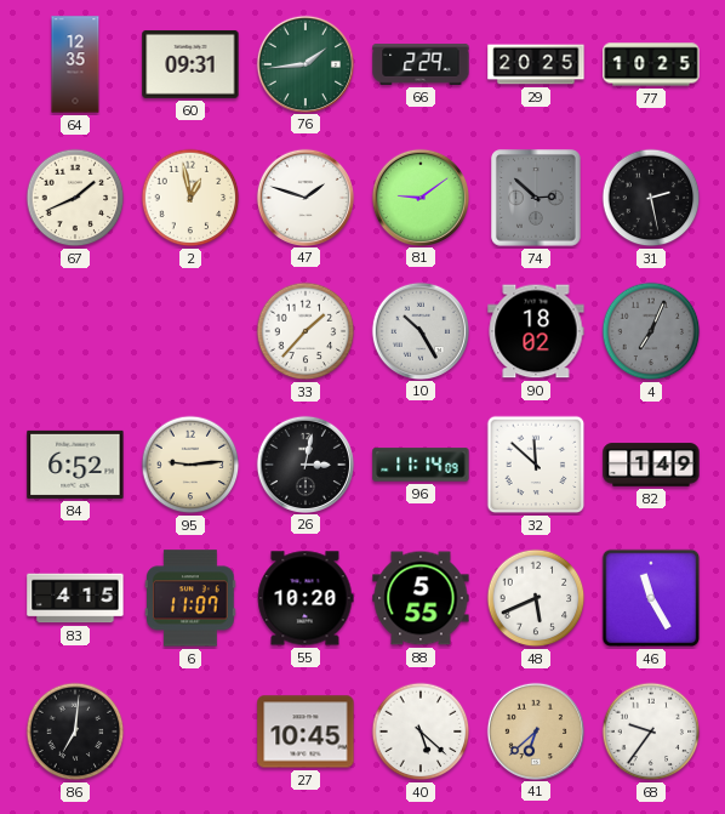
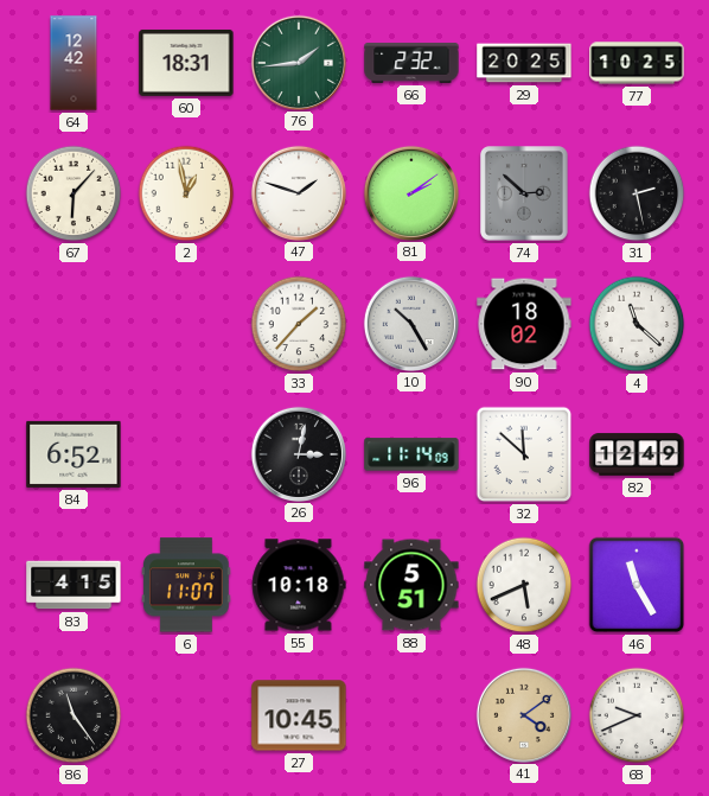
64: 12:35 -> 12:42
60: 09:31 -> 18:31
66: 2:29 -> 2:32
67: 1:41 -> 6:07
81: 9:09 -> 2:09
4: 7:04 -> 11:22
4 dial: grey -> white
95: 9:14 -> none
82: 1:49 -> 12:49
55: 10:20 -> 10:18
88: 5:55 -> 5:51
86: 7:01 -> 11:24
40: 5:22 -> none
41: 6:38 -> 4:09
68: 9:36 -> 9:41
